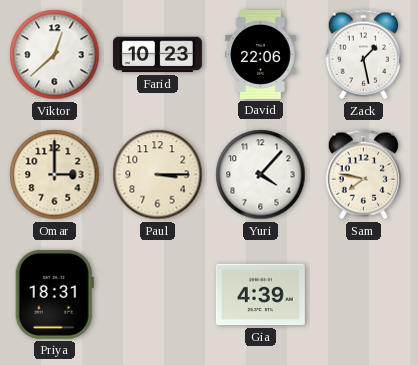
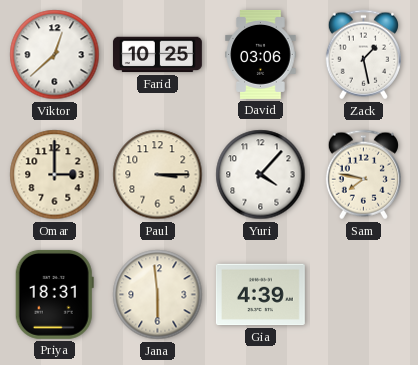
Farid: 10:23 -> 10:25
David: 22:06 -> 03:06
Jana: none -> 5:59
